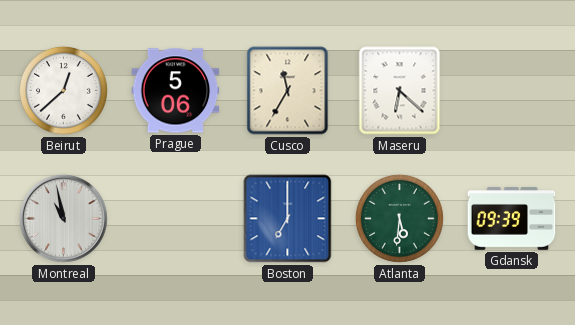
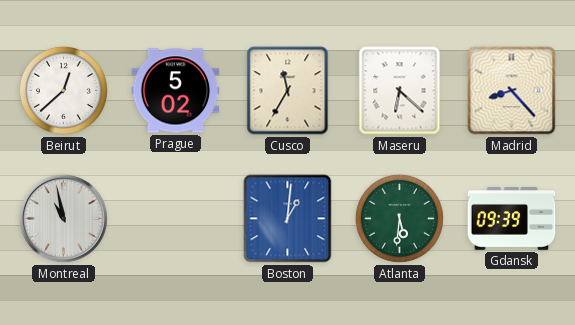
Prague: 5:06 -> 5:02
Madrid: none -> 8:23
Boston: 7:00 -> 1:01
